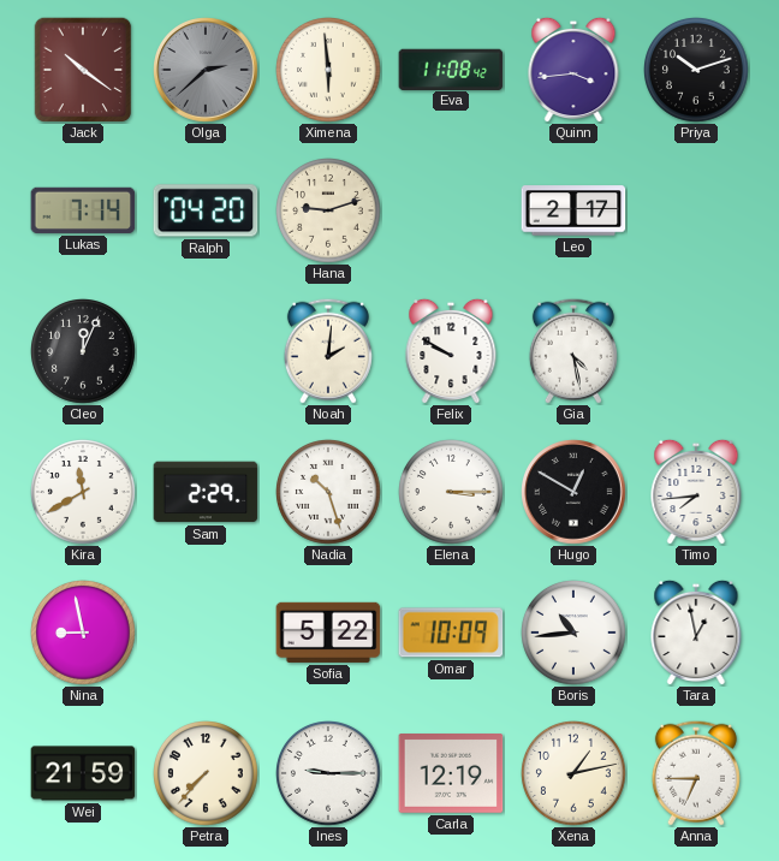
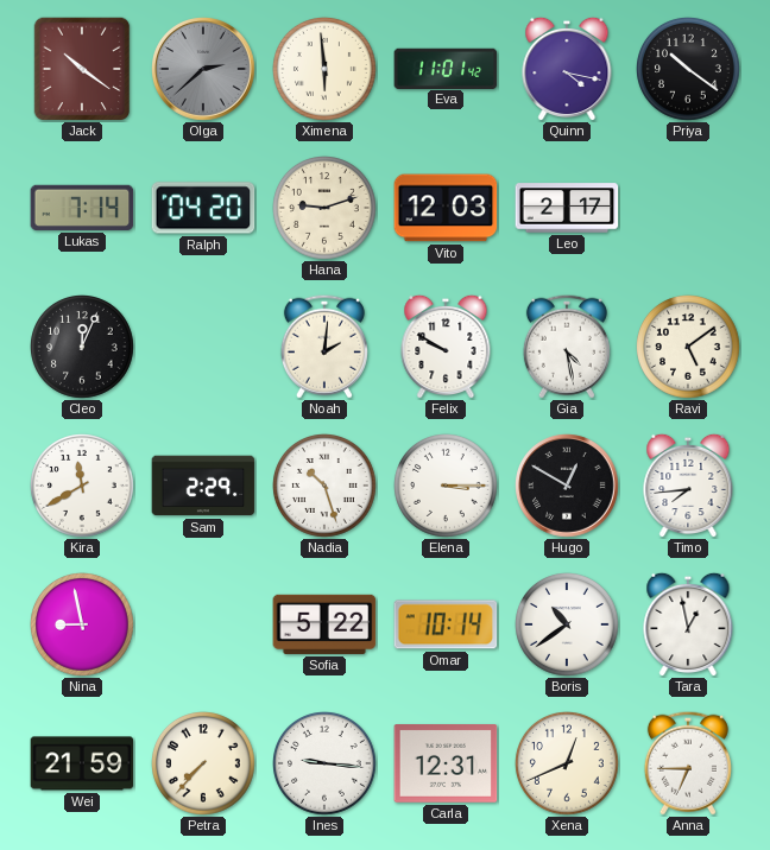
Eva: 11:08 -> 11:01
Quinn: 3:44 -> 4:17
Priya: 10:12 -> 10:21
Vito: none -> 12:03
Ravi: none -> 5:09
Omar: 10:09 -> 10:14
Boris: 10:44 -> 10:39
Ines: 9:15 -> 9:16
Carla: 12:19 -> 12:31
Xena: 1:13 -> 12:41
